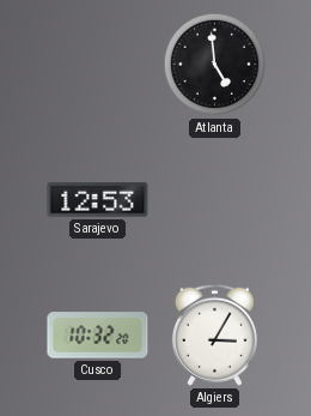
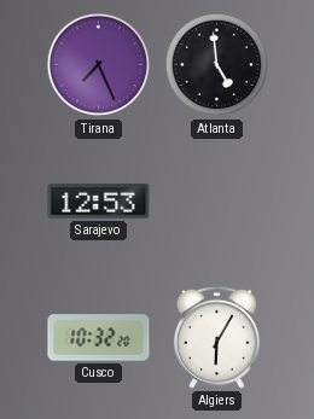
Tirana: none -> 7:26
Algiers: 3:05 -> 6:05
